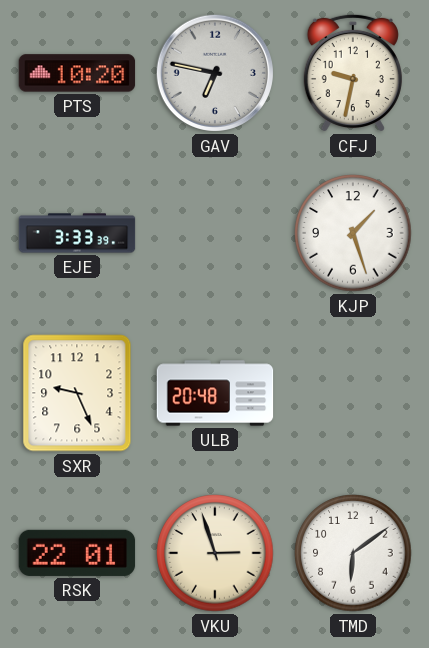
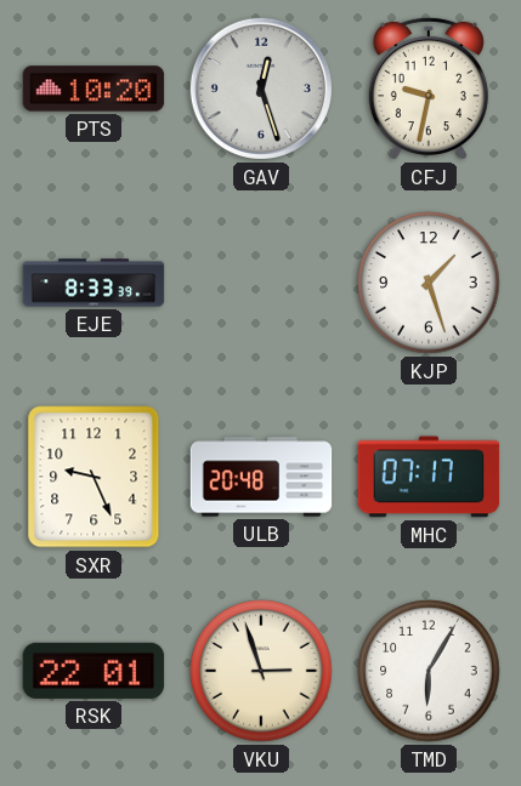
GAV: 6:47 -> 12:27
EJE: 3:33 -> 8:33
MHC: none -> 07:17
TMD: 6:09 -> 6:05
